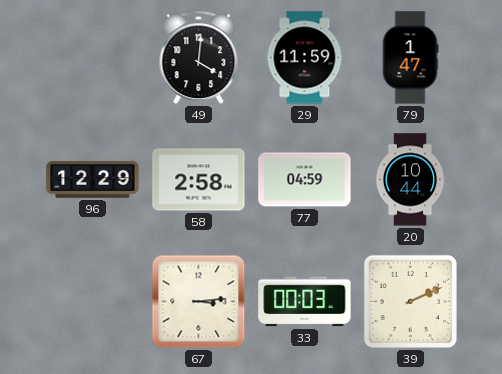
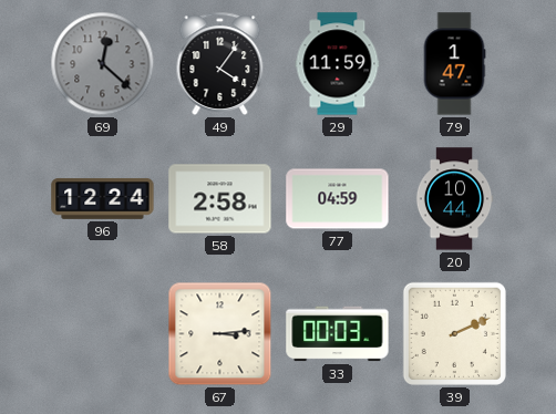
69: none -> 12:22
49: 4:01 -> 4:06
96: 12:29 -> 12:24
